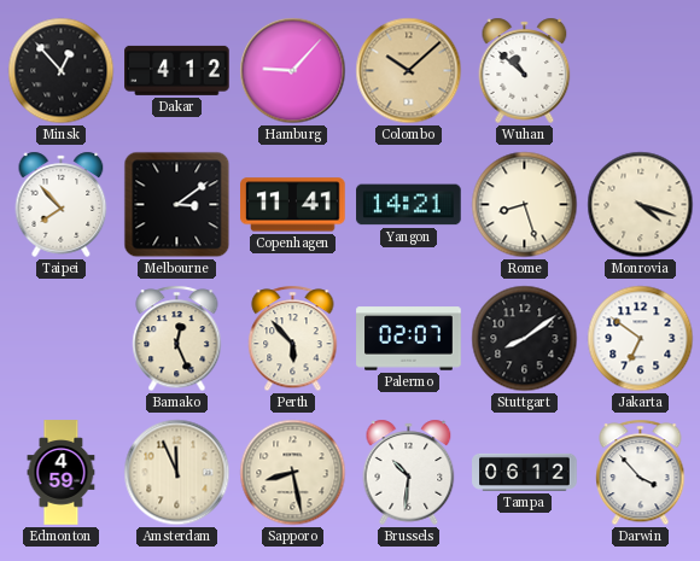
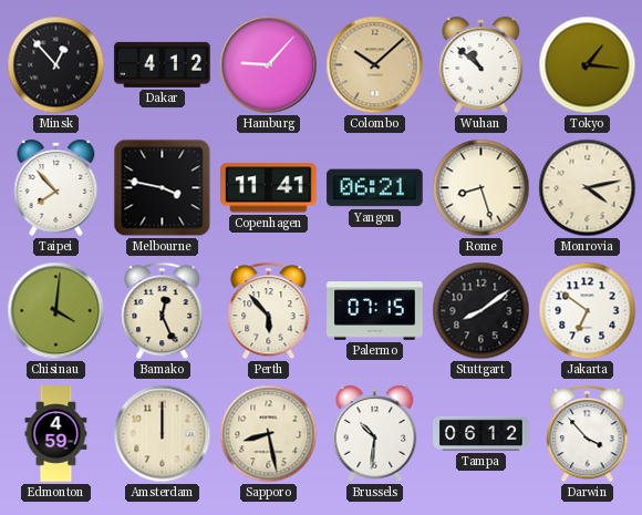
Tokyo: none -> 1:16
Melbourne: 3:09 -> 3:47
Yangon: 14:21 -> 06:21
Monrovia: 4:18 -> 4:13
Chisinau: none -> 4:01
Palermo: 02:07 -> 07:15
Amsterdam: 11:56 -> 12:00
